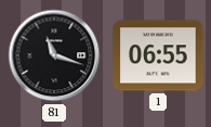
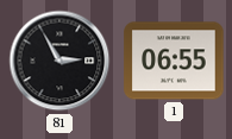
81: 11:18 -> 2:55
